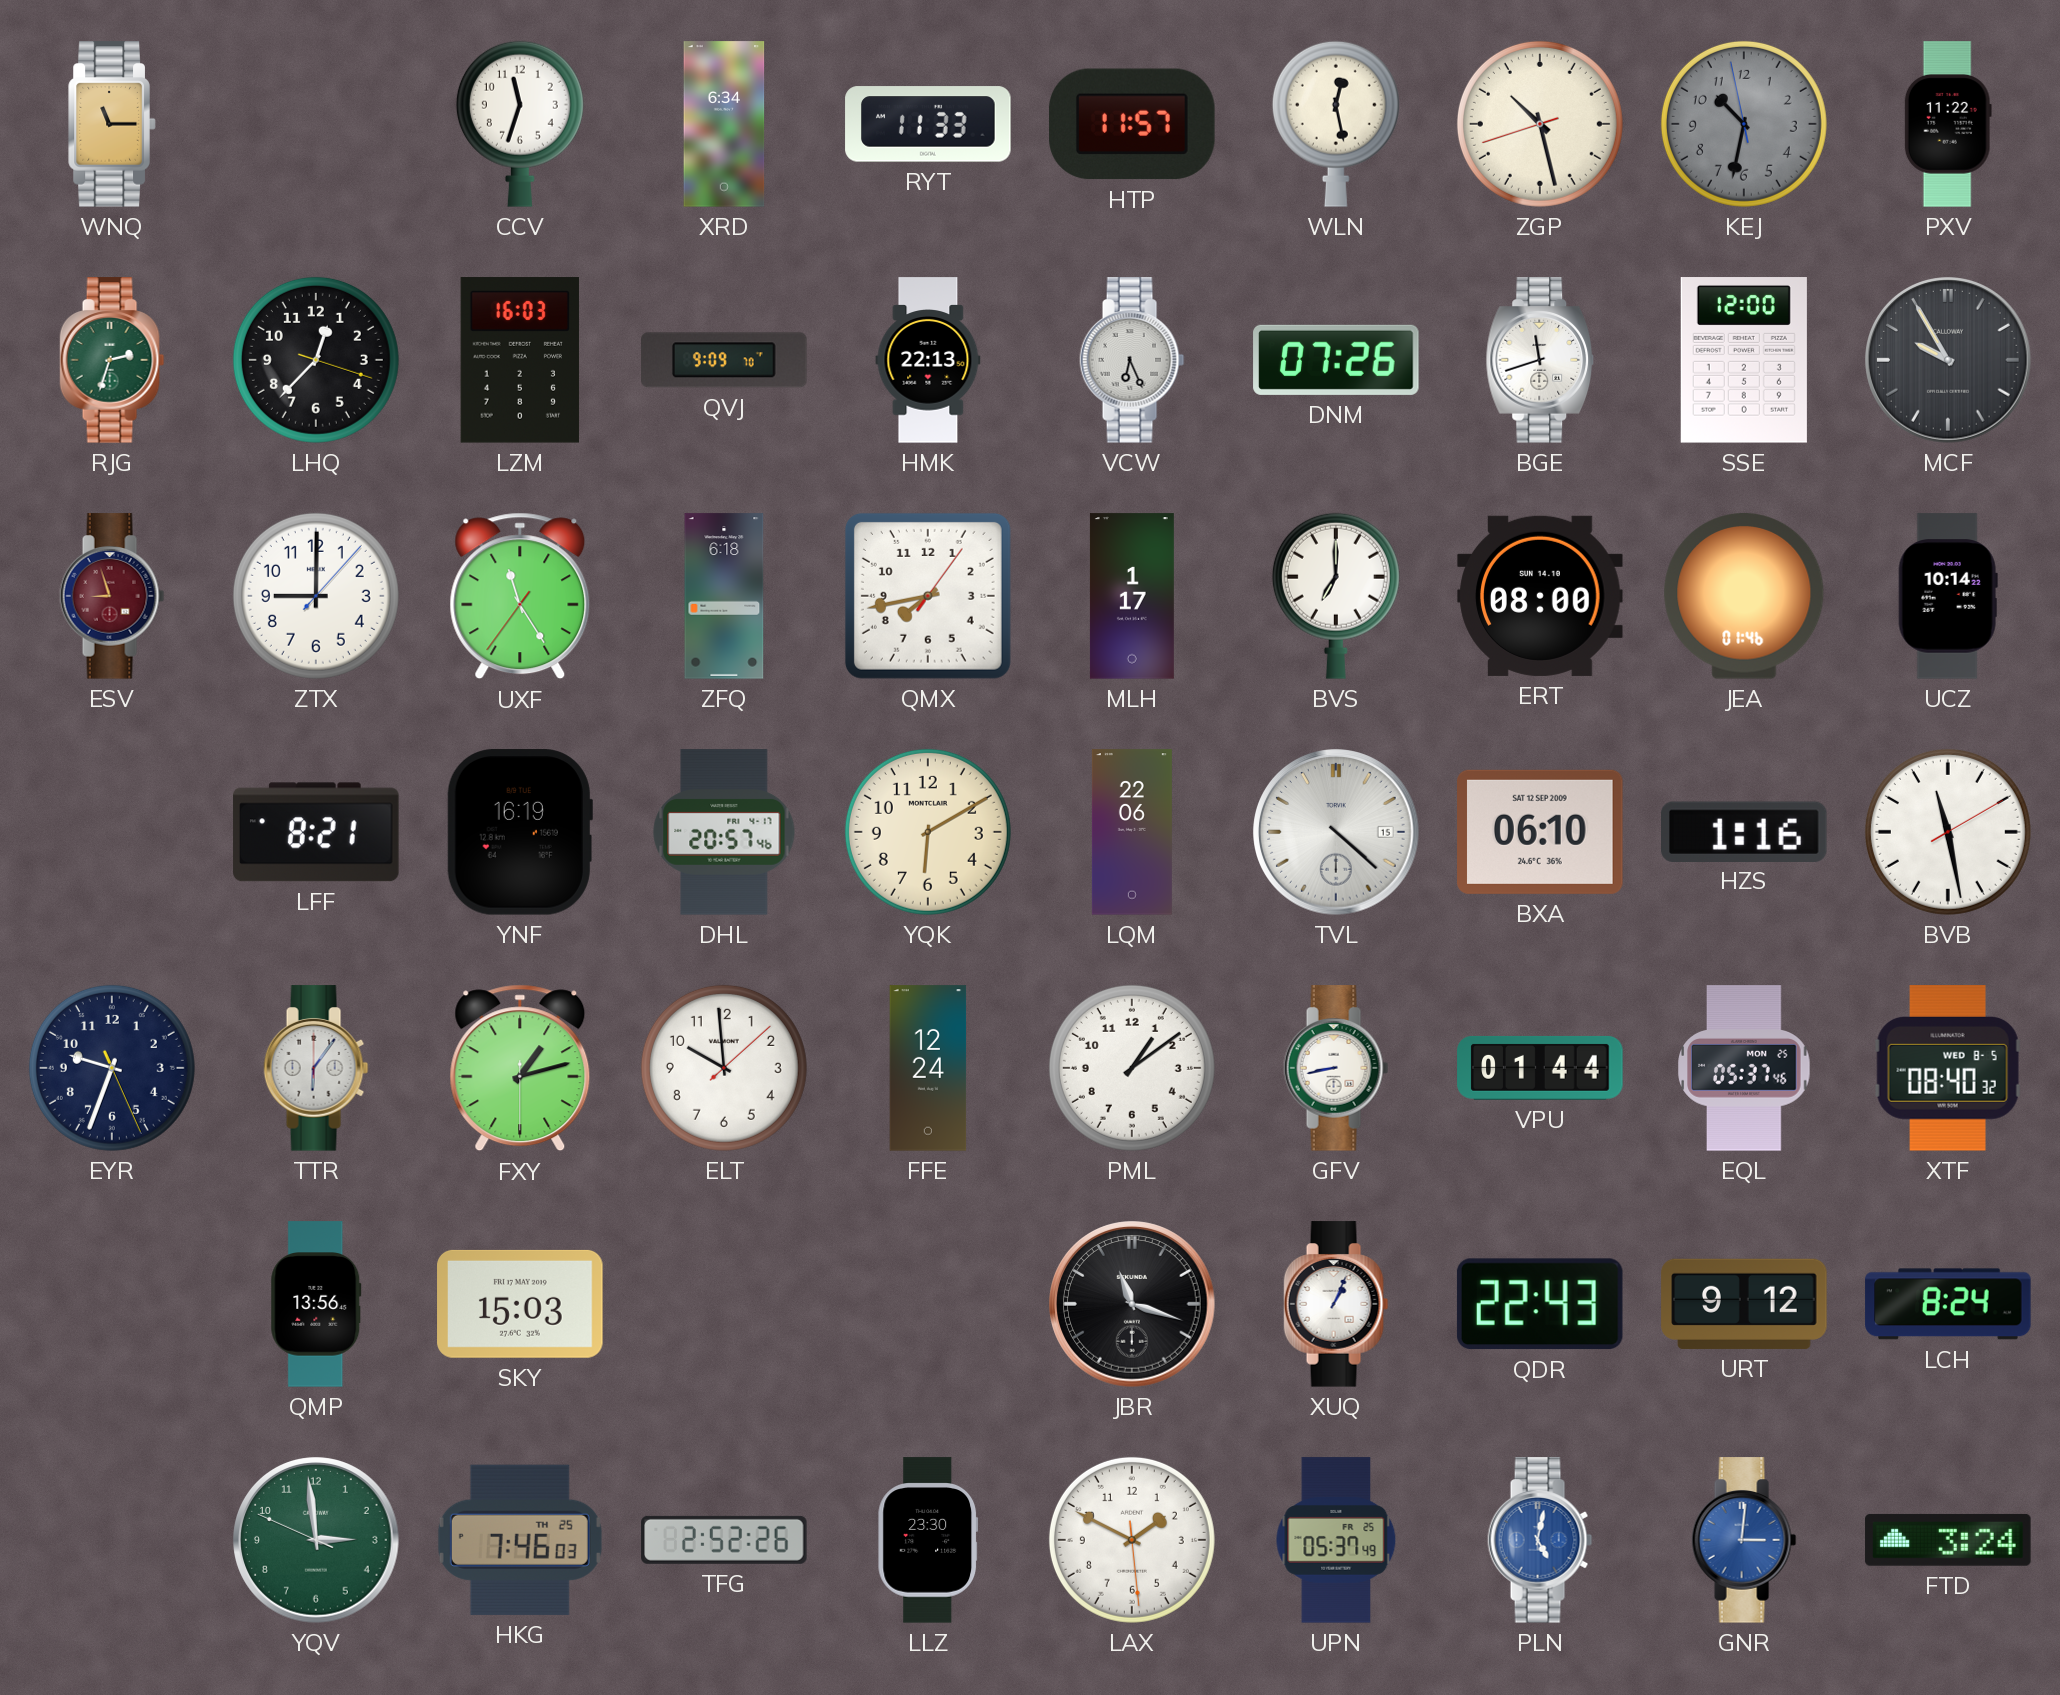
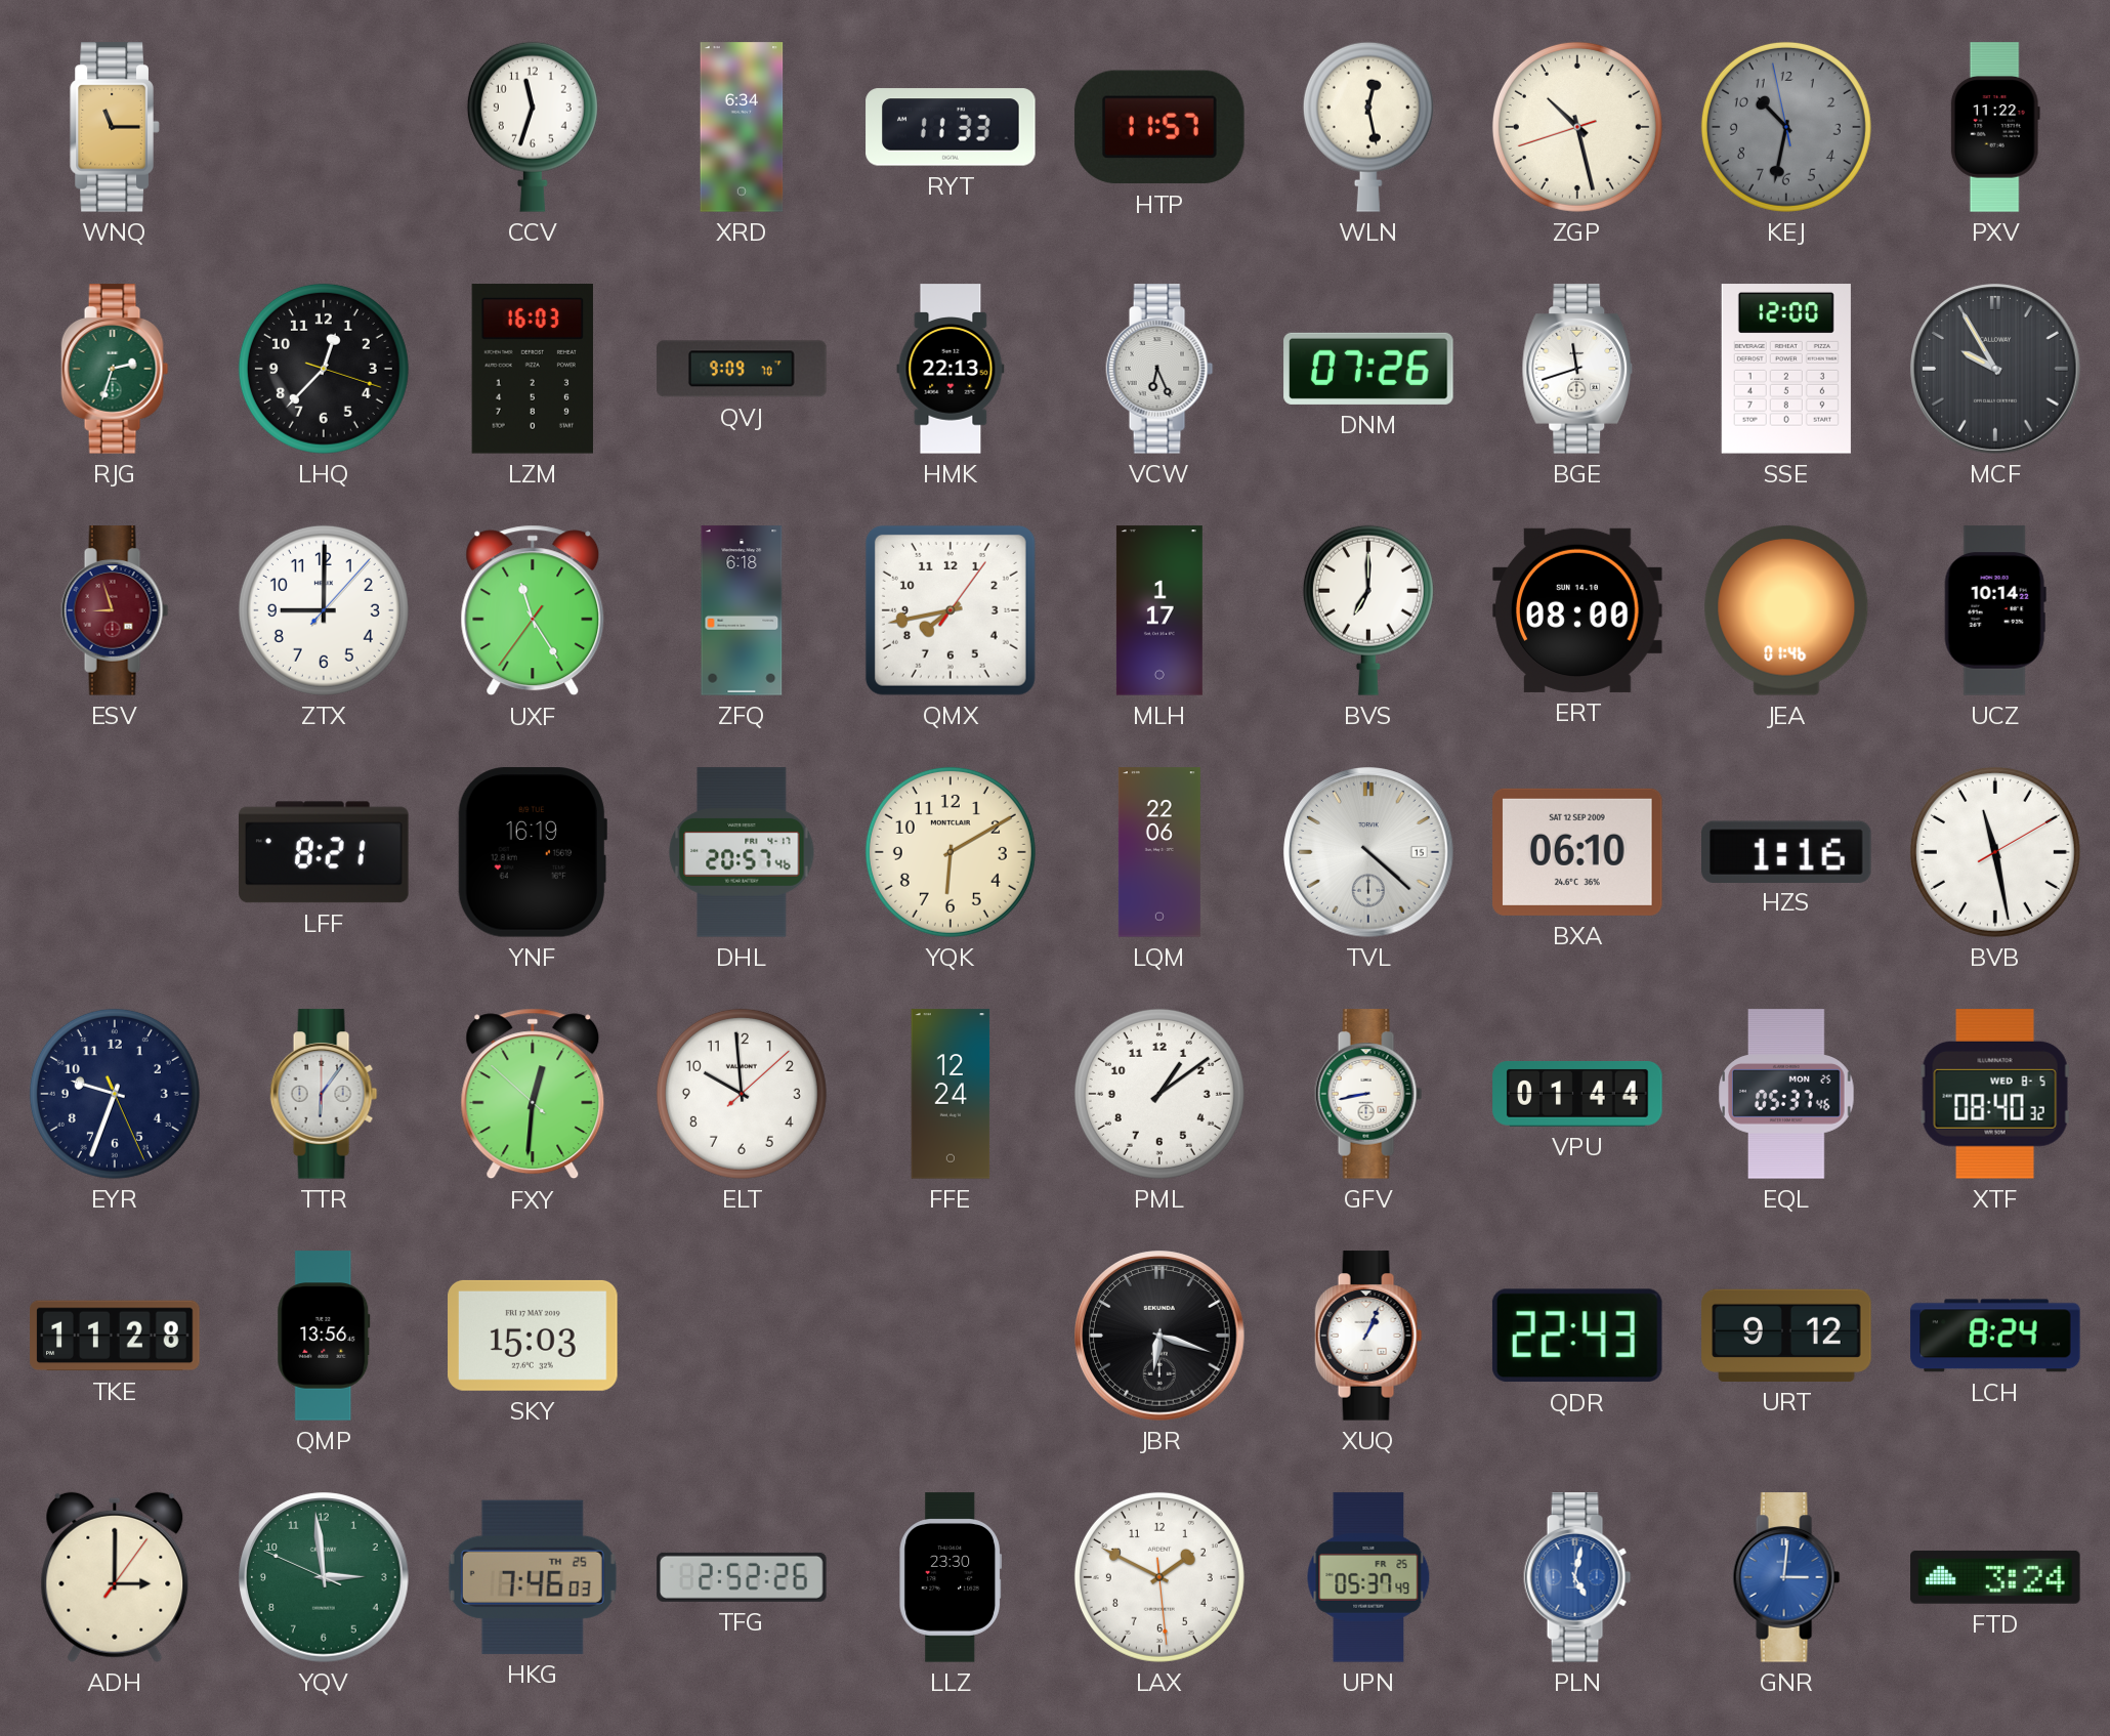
FXY: 1:12 -> 12:30
TKE: none -> 11:28
JBR: 11:18 -> 6:18
ADH: none -> 3:00
